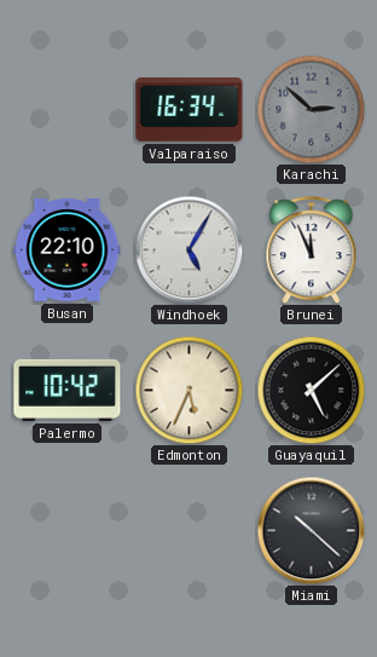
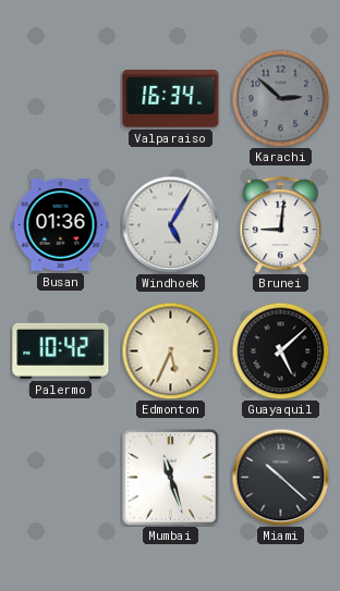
Busan: 22:10 -> 01:36
Brunei: 11:56 -> 9:01
Mumbai: none -> 11:27
